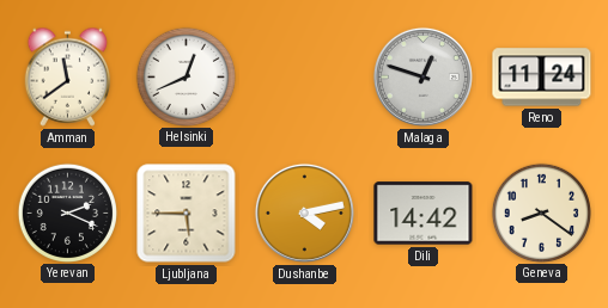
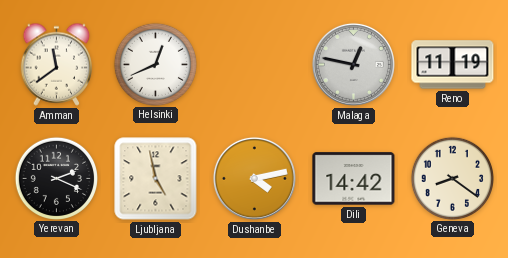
Malaga: 12:48 -> 12:47
Reno: 11:24 -> 11:19
Ljubljana: 5:45 -> 4:58
